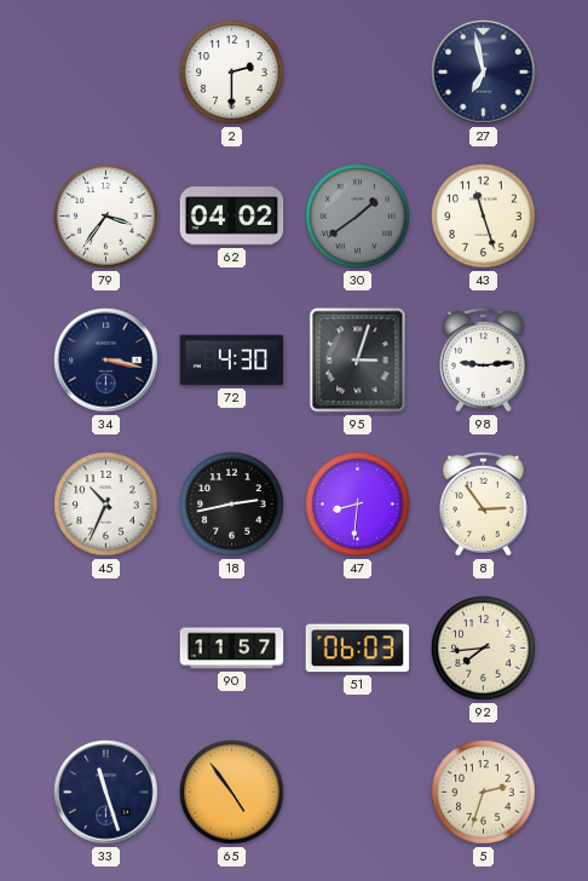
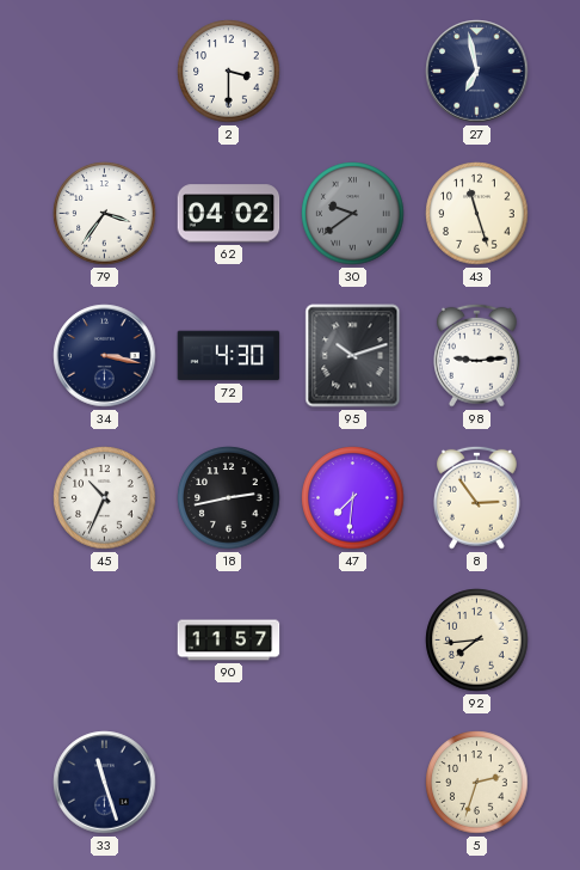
2: 2:30 -> 3:30
30: 1:39 -> 9:39
95: 3:03 -> 10:12
47: 8:31 -> 7:31
51: 06:03 -> none
65: 4:54 -> none
